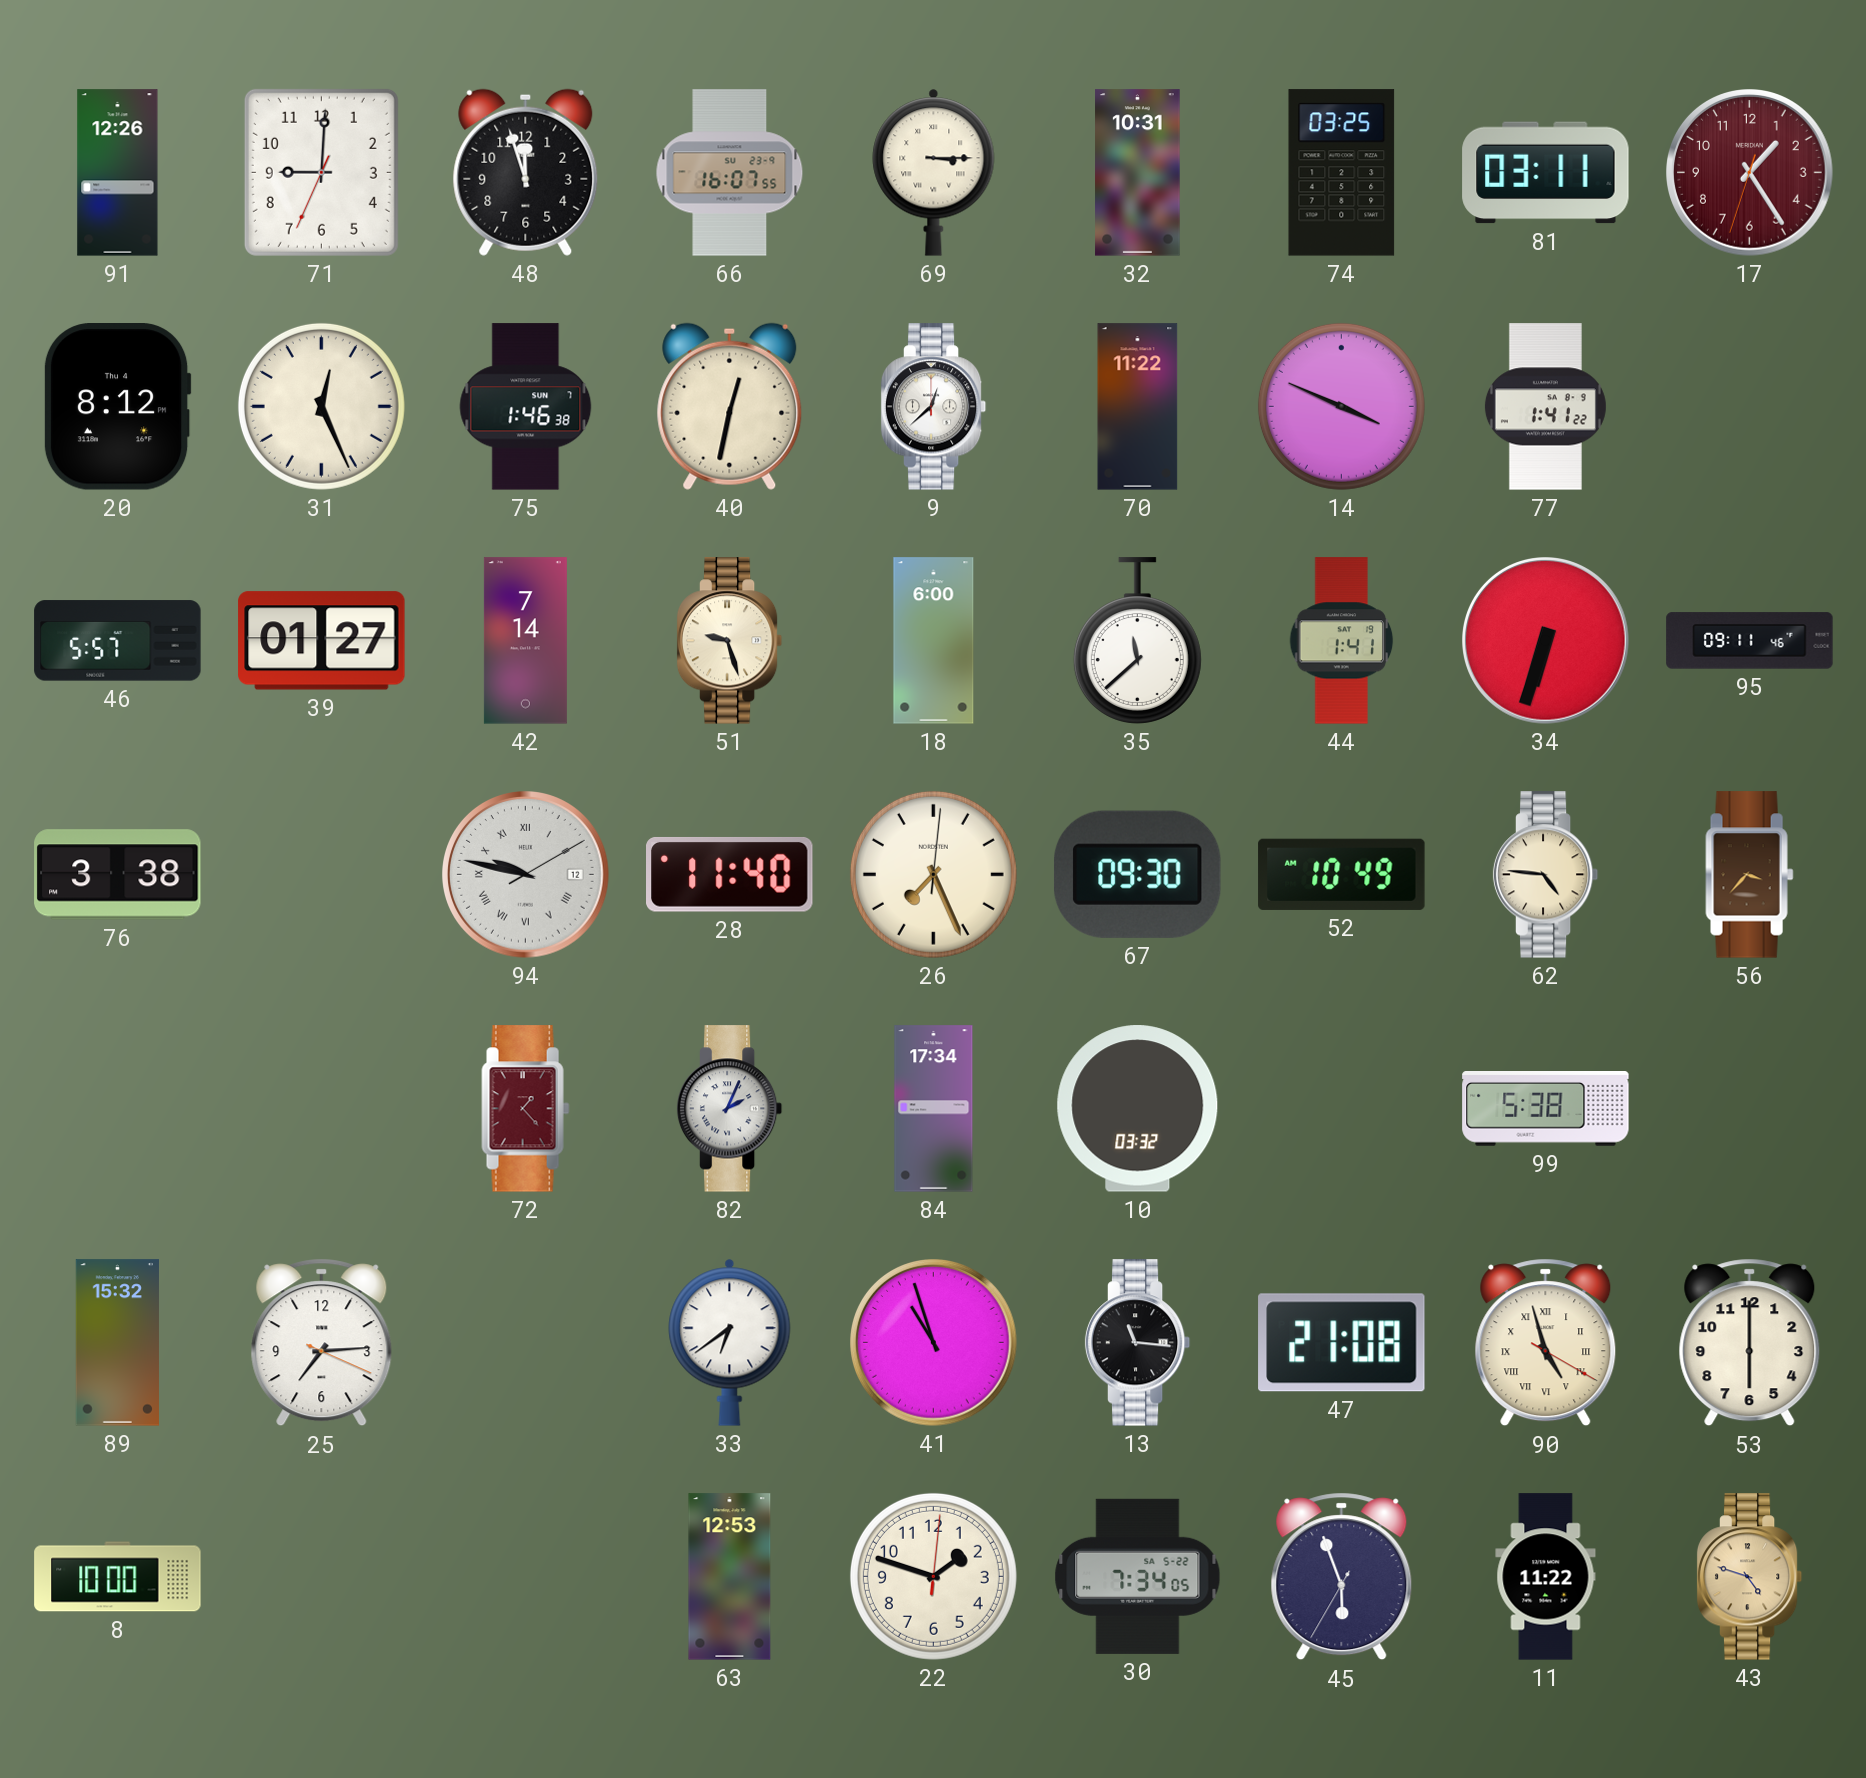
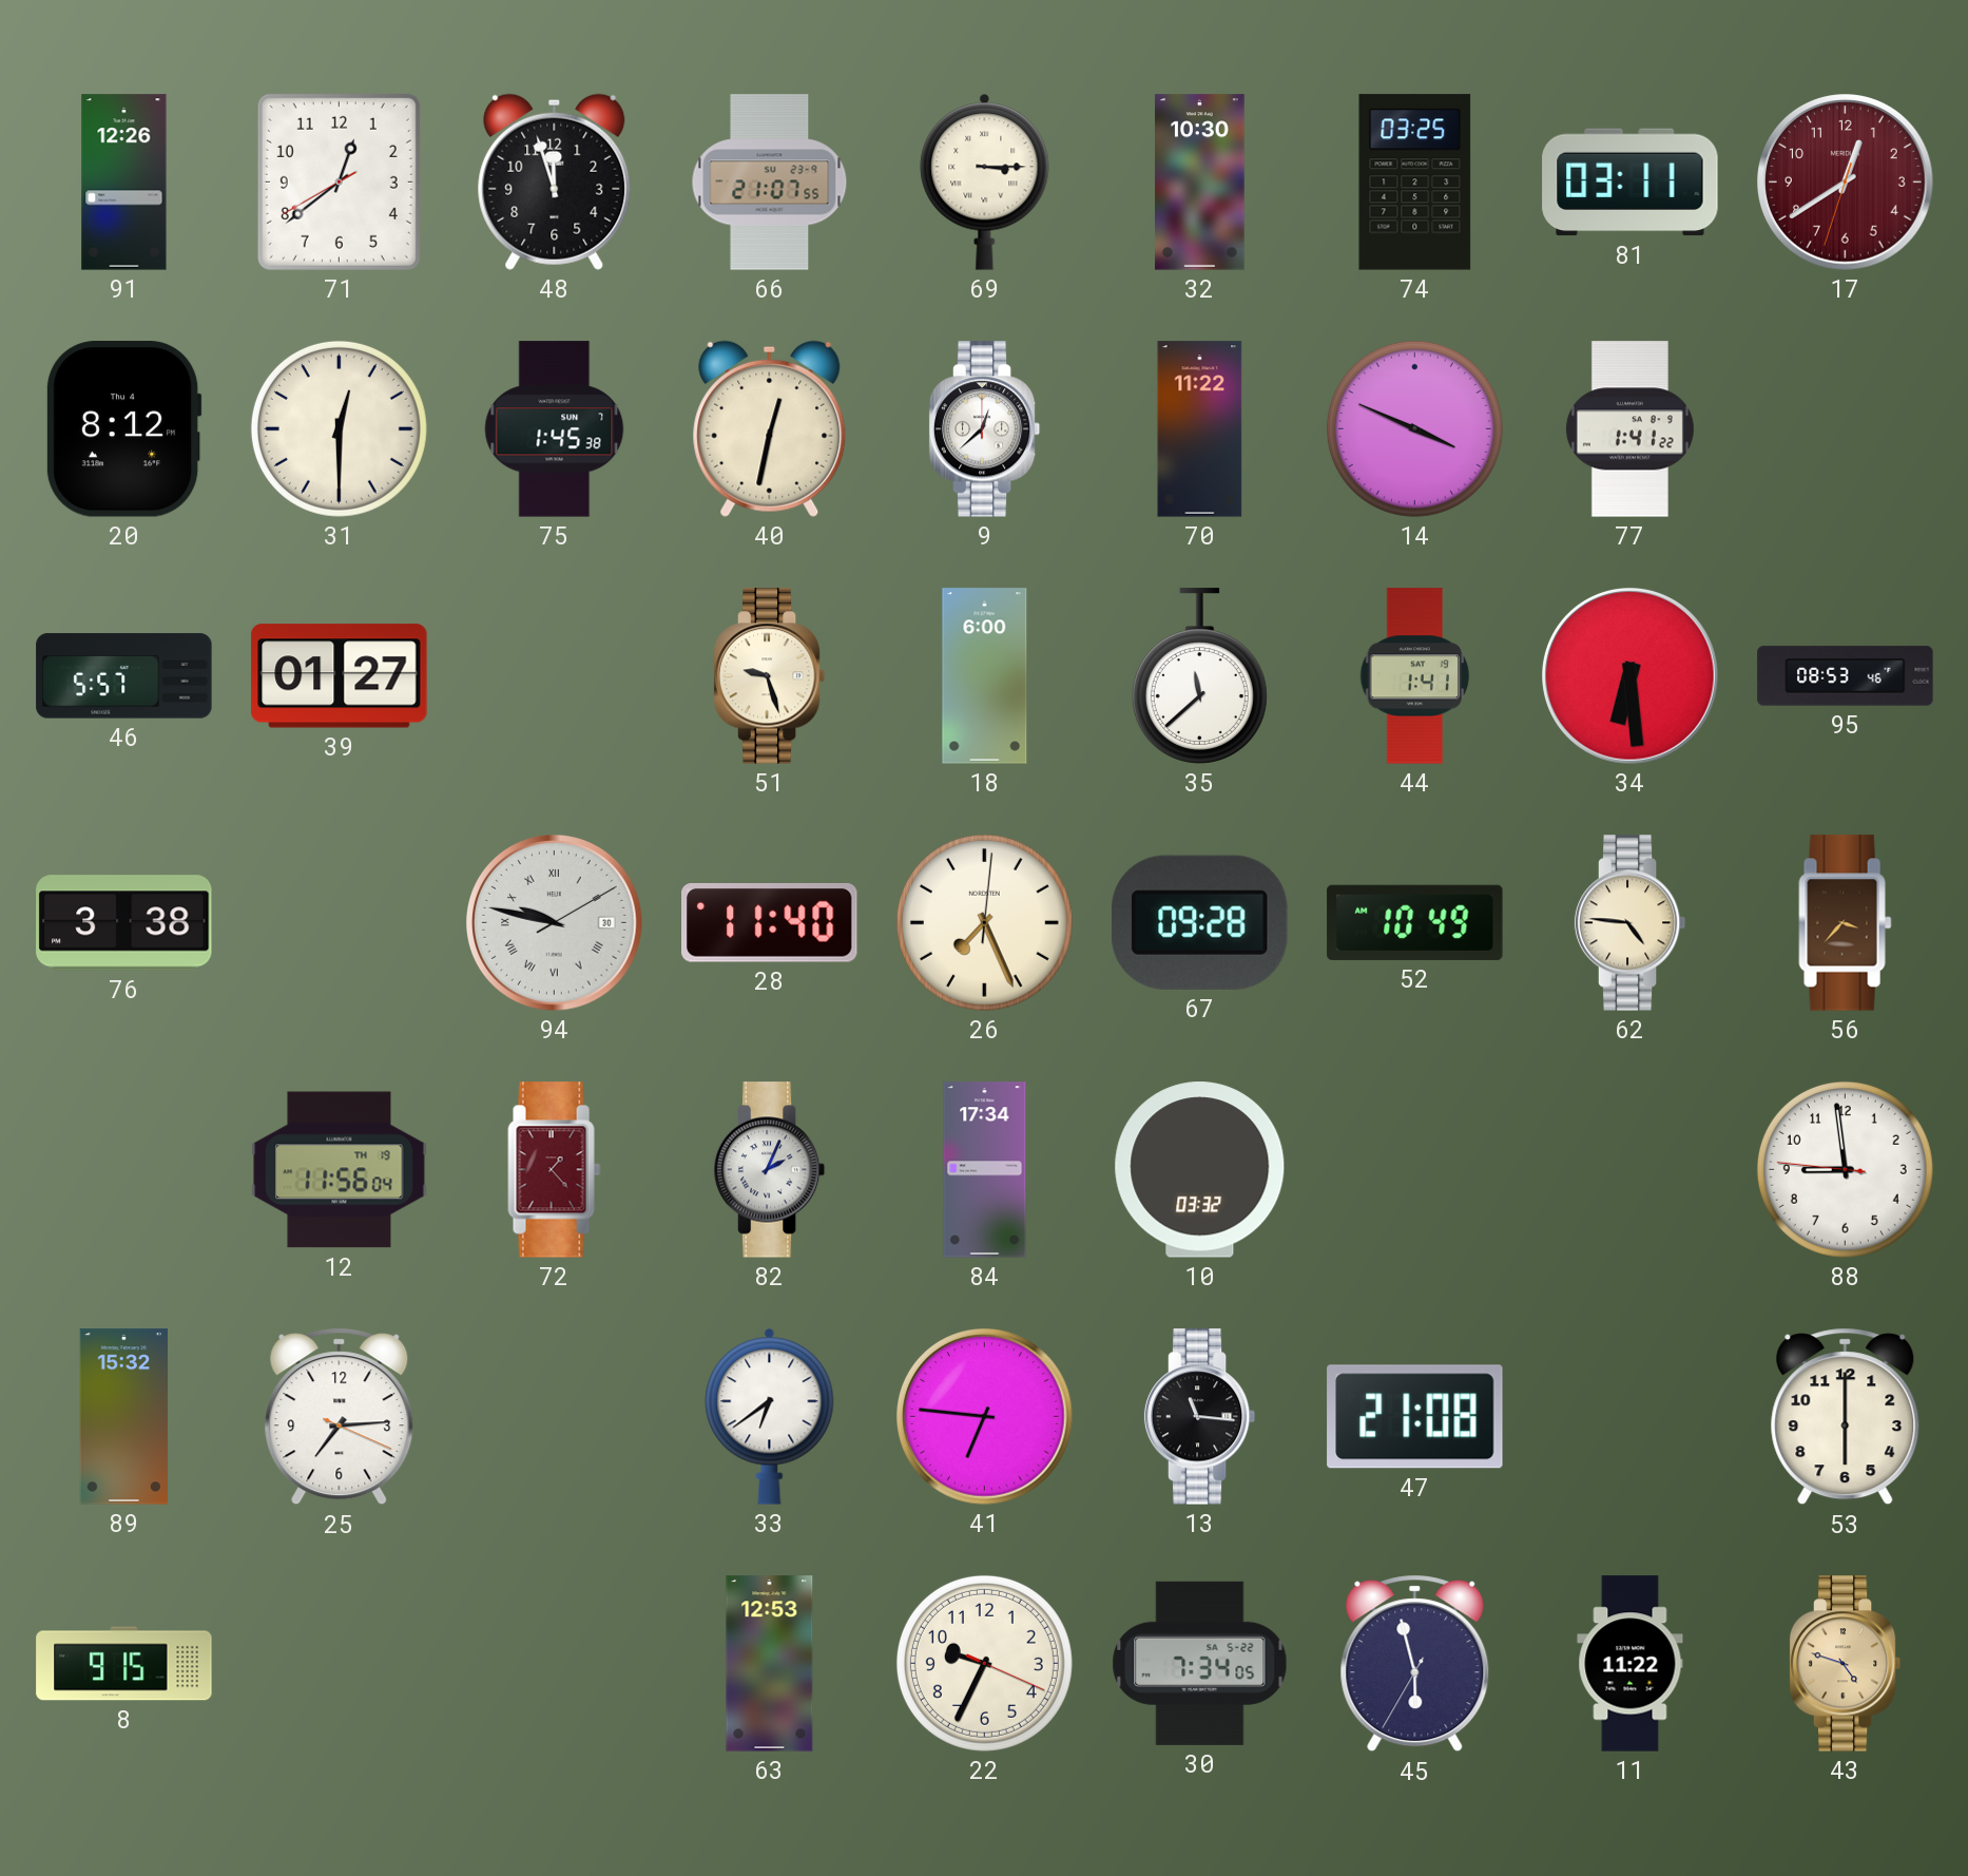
71: 9:00 -> 12:38
66: 16:07 -> 21:07
32: 10:31 -> 10:30
17: 1:24 -> 12:39
31: 12:26 -> 12:30
75: 1:46 -> 1:45
42: 7:14 -> none
34: 6:33 -> 6:29
95: 09:11 -> 08:53
94 date: 12 -> 30
67: 09:30 -> 09:28
12: none -> 11:56
99: 5:38 -> none
88: none -> 8:58
41: 10:57 -> 6:46
90: 4:57 -> none
8: 10:00 -> 9:15
22: 1:48 -> 9:34
45: 5:56 -> 5:57
